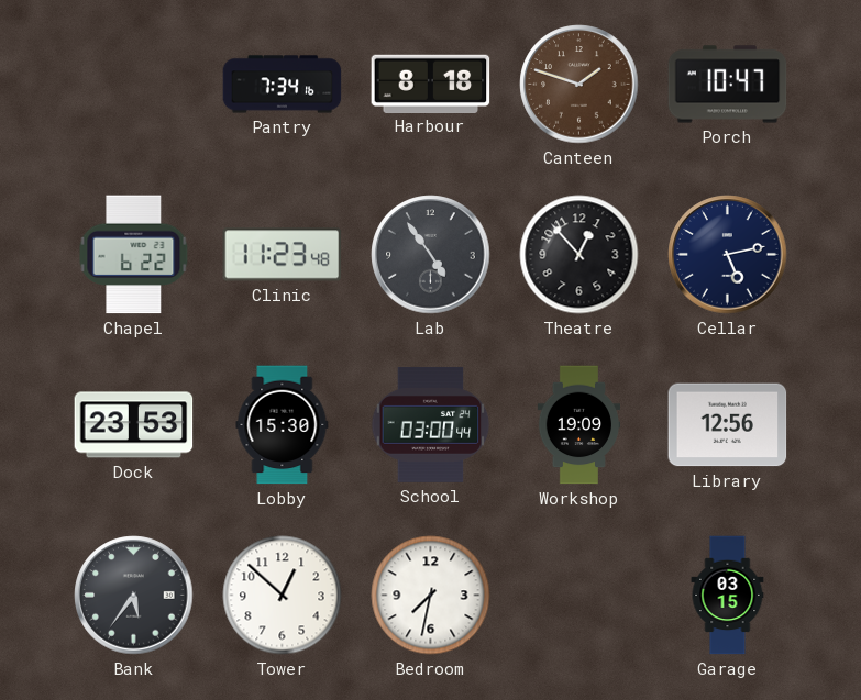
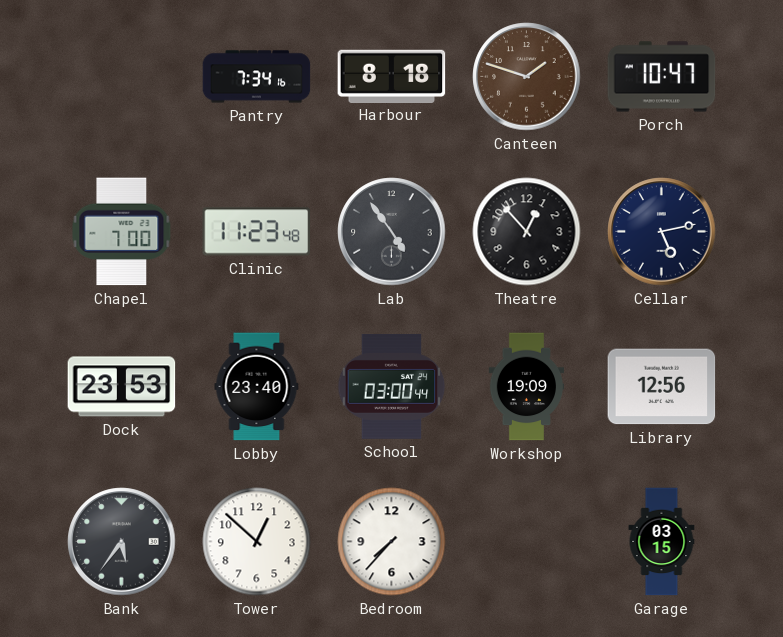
Chapel: 6:22 -> 7:00
Lobby: 15:30 -> 23:40
Bedroom: 7:32 -> 7:37
